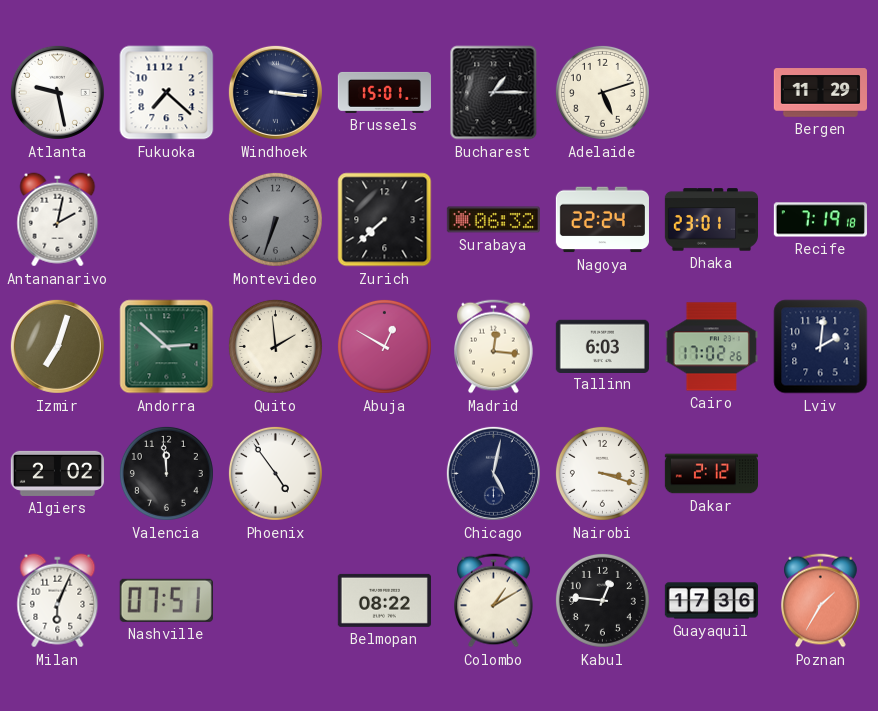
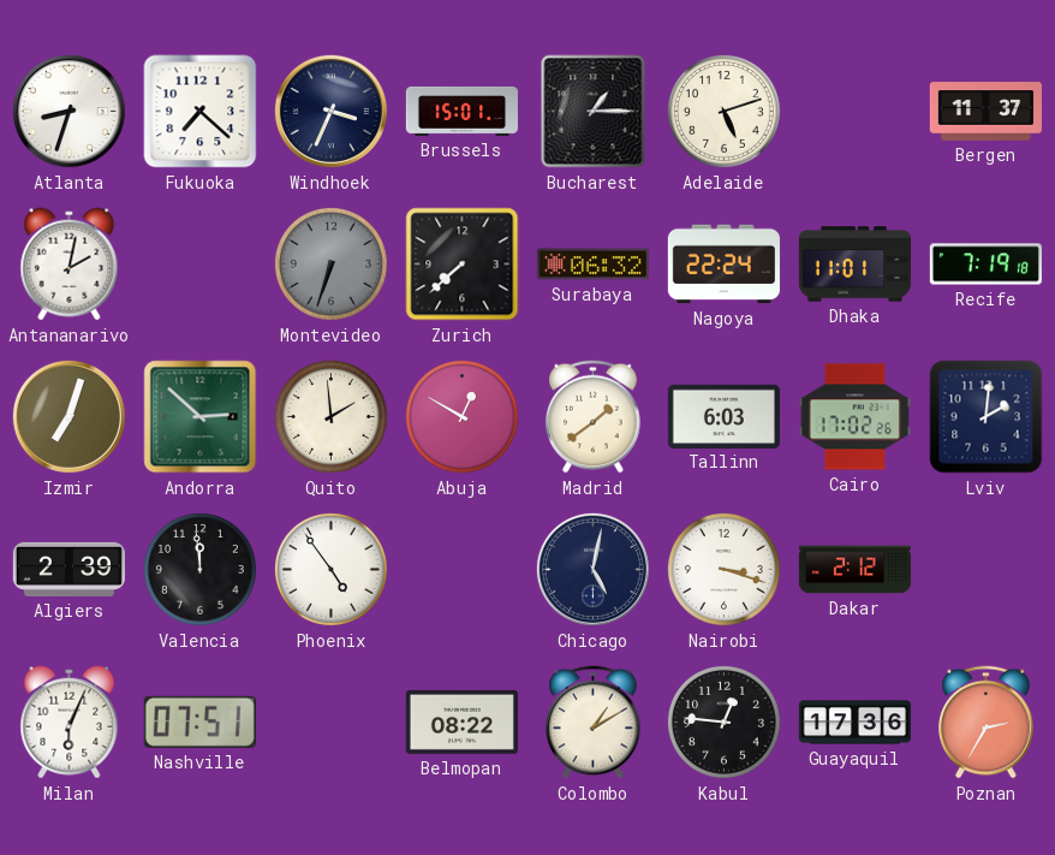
Atlanta: 9:28 -> 8:33
Windhoek: 3:16 -> 3:34
Bergen: 11:29 -> 11:37
Dhaka: 23:01 -> 11:01
Madrid: 12:16 -> 1:39
Algiers: 2:02 -> 2:39
Poznan: 1:35 -> 2:35
